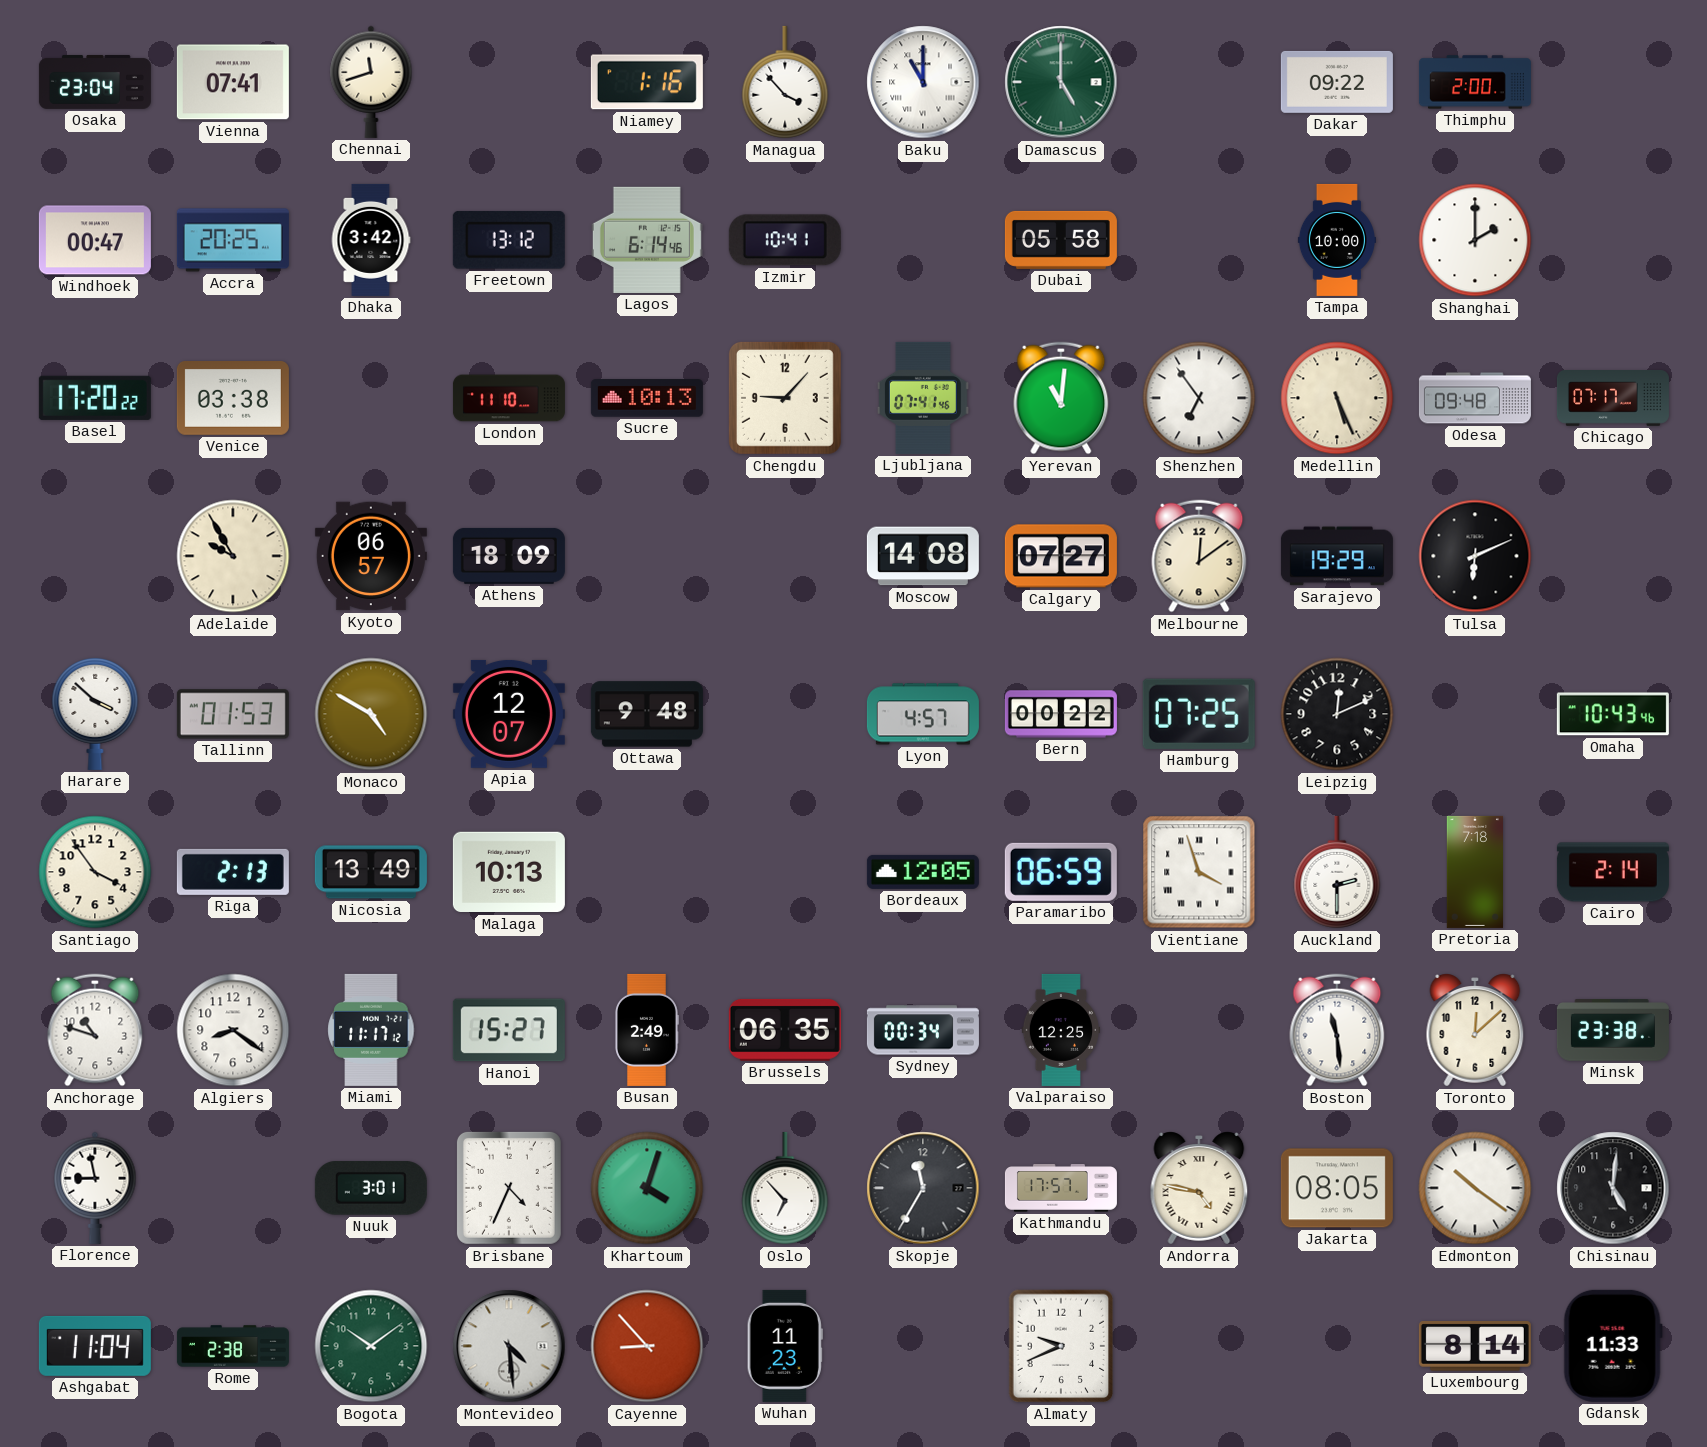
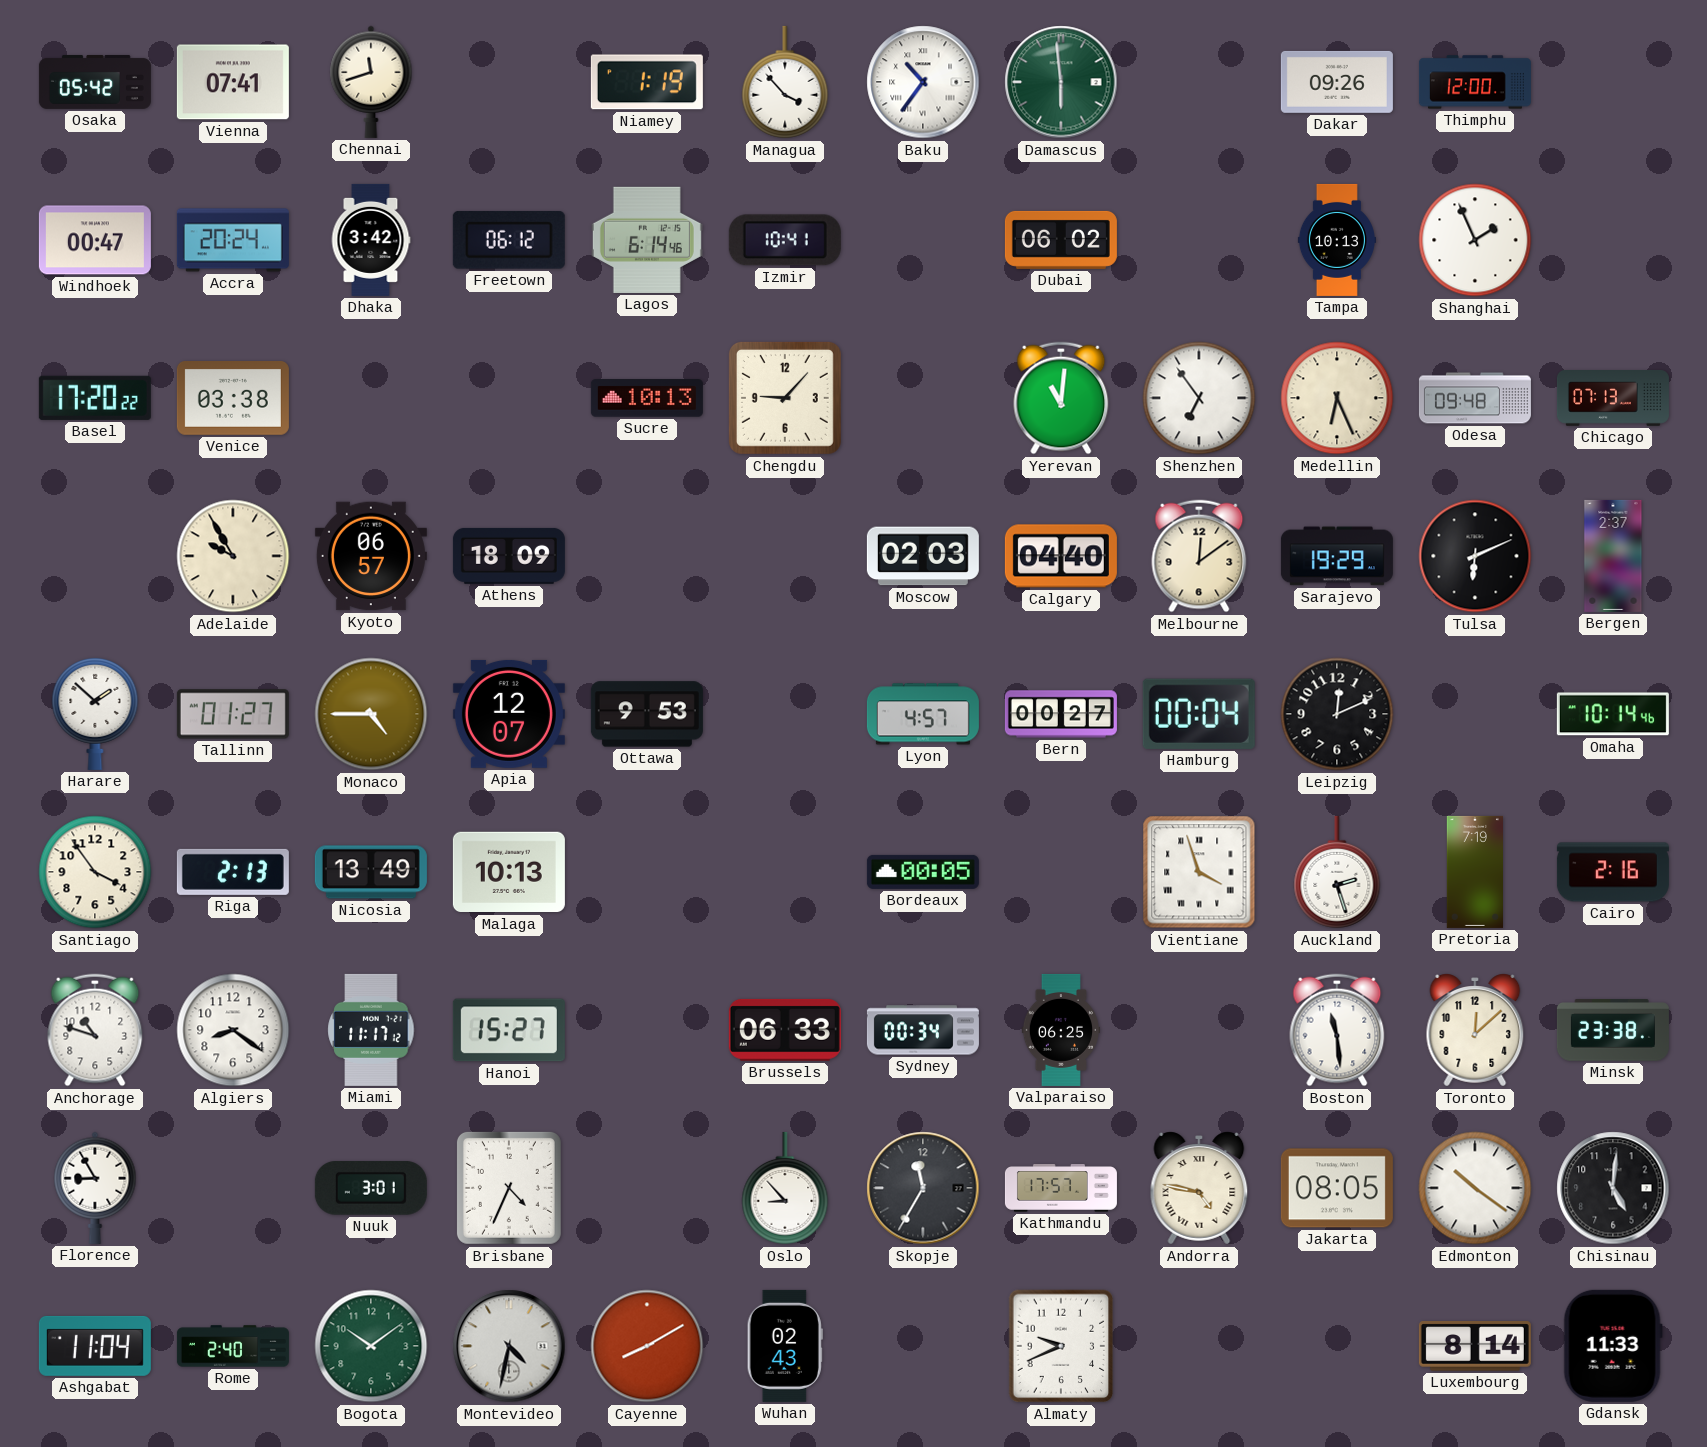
Osaka: 23:04 -> 05:42
Niamey: 1:16 -> 1:19
Baku: 11:00 -> 10:36
Damascus: 5:00 -> 5:59
Dakar: 09:22 -> 09:26
Thimphu: 2:00 -> 12:00
Accra: 20:25 -> 20:24
Freetown: 13:12 -> 06:12
Dubai: 05:58 -> 06:02
Tampa: 10:00 -> 10:13
Shanghai: 2:00 -> 1:56
London: 11:10 -> none
Ljubljana: 07:41 -> none
Medellin: 5:26 -> 6:26
Chicago: 07:17 -> 07:13
Moscow: 14:08 -> 02:03
Calgary: 07:27 -> 04:40
Bergen: none -> 2:37
Harare: 3:52 -> 1:52
Tallinn: 01:53 -> 01:27
Monaco: 4:50 -> 4:45
Ottawa: 9:48 -> 9:53
Bern: 00:22 -> 00:27
Hamburg: 07:25 -> 00:04
Omaha: 10:43 -> 10:14
Bordeaux: 12:05 -> 00:05
Paramaribo: 06:59 -> none
Auckland: 2:30 -> 2:27
Pretoria: 7:18 -> 7:19
Cairo: 2:14 -> 2:16
Busan: 2:49 -> none
Brussels: 06:35 -> 06:33
Valparaiso: 12:25 -> 06:25
Florence: 8:58 -> 8:55
Khartoum: 4:03 -> none
Oslo: 6:53 -> 8:53
Rome: 2:38 -> 2:40
Montevideo: 4:29 -> 4:32
Cayenne: 8:53 -> 8:10
Wuhan: 11:23 -> 02:43
